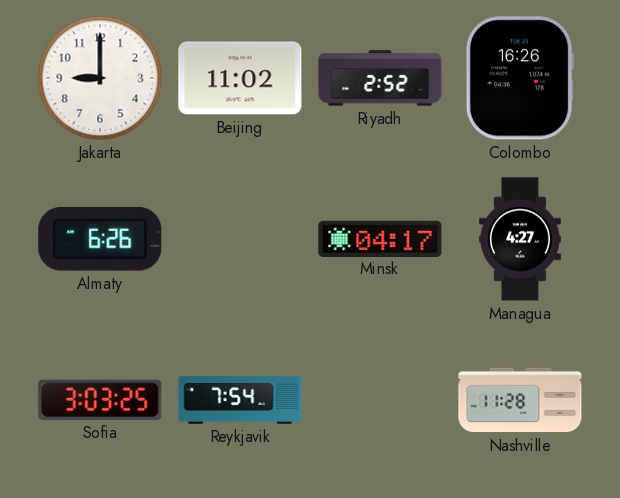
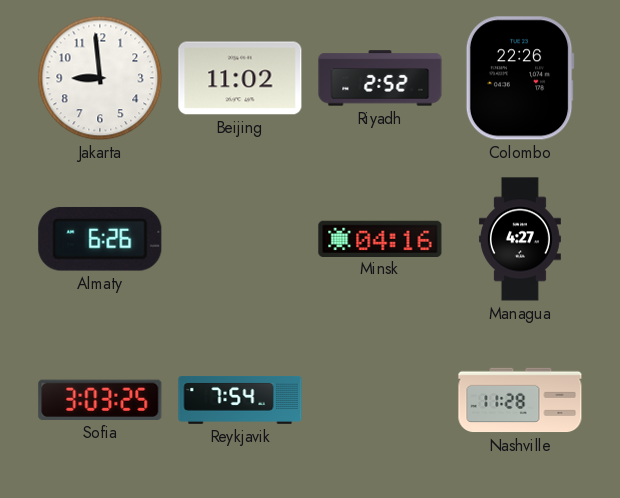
Jakarta: 9:00 -> 8:59
Colombo: 16:26 -> 22:26
Minsk: 04:17 -> 04:16
